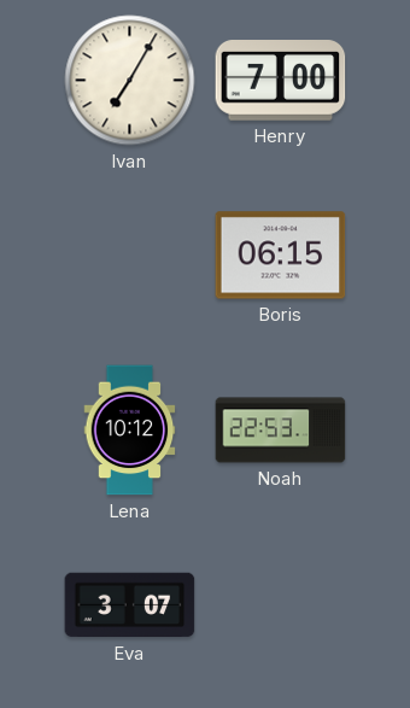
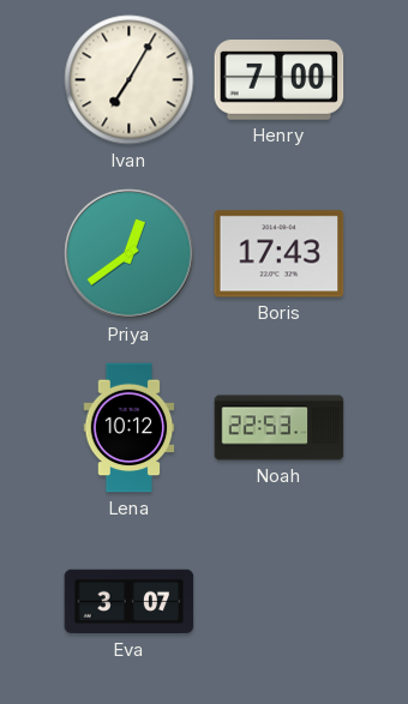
Priya: none -> 12:39
Boris: 06:15 -> 17:43
